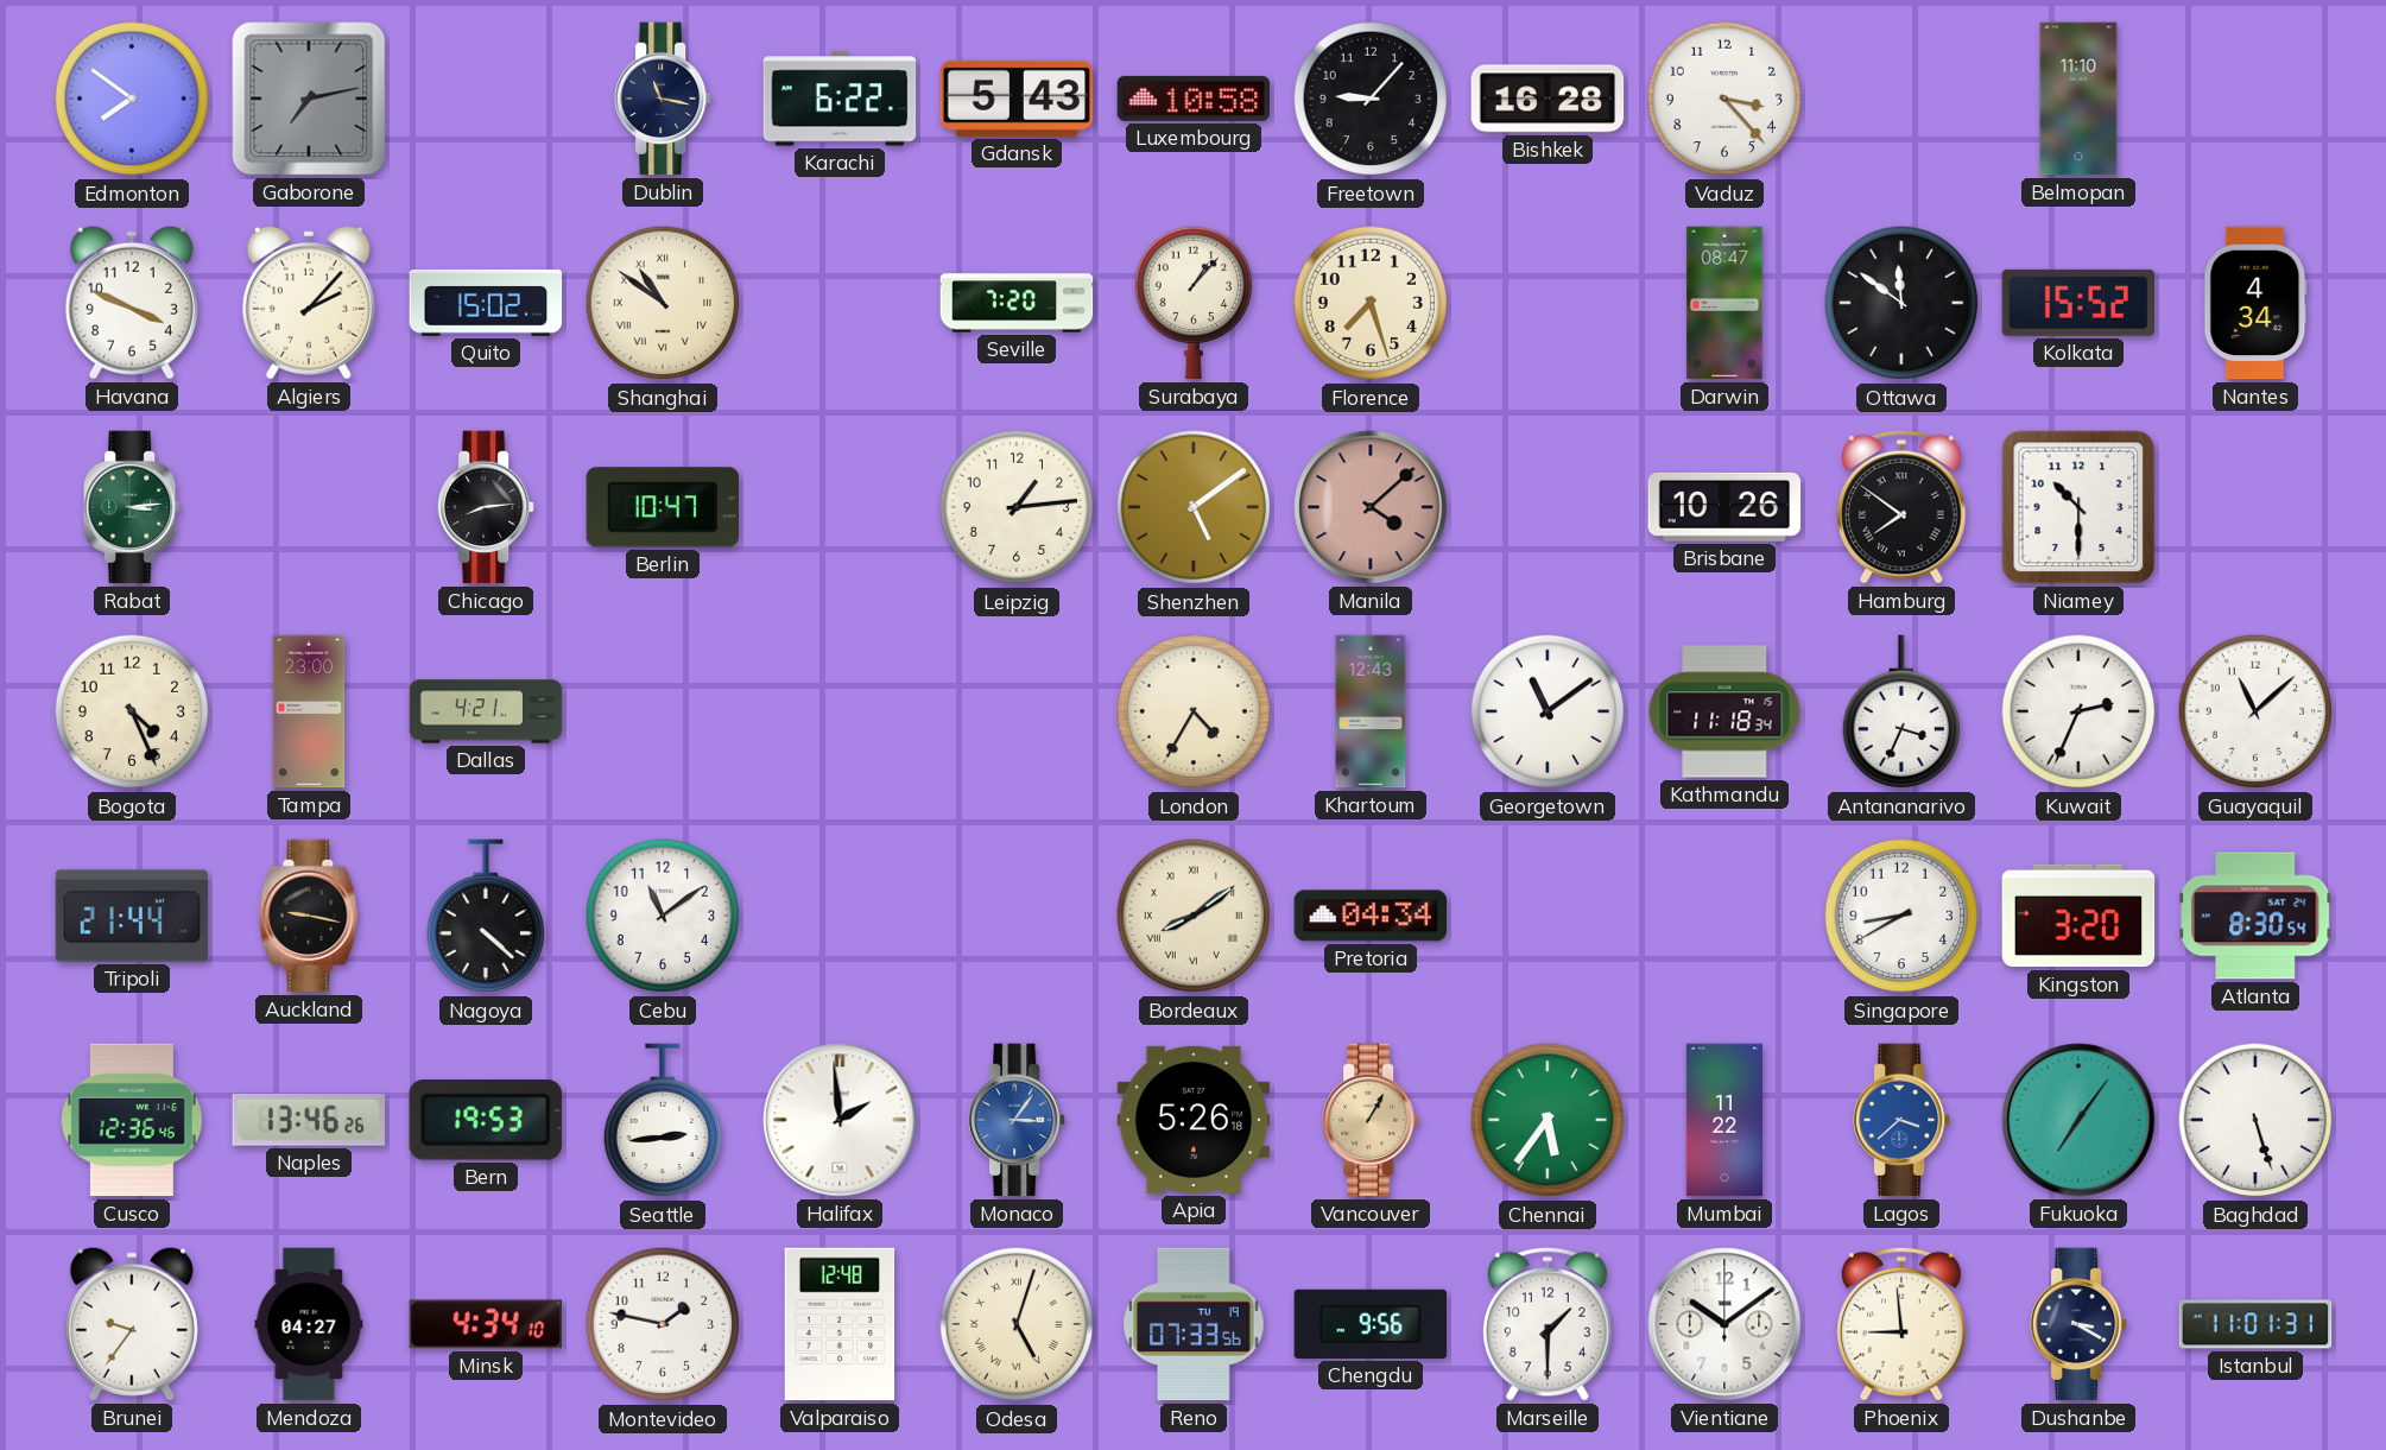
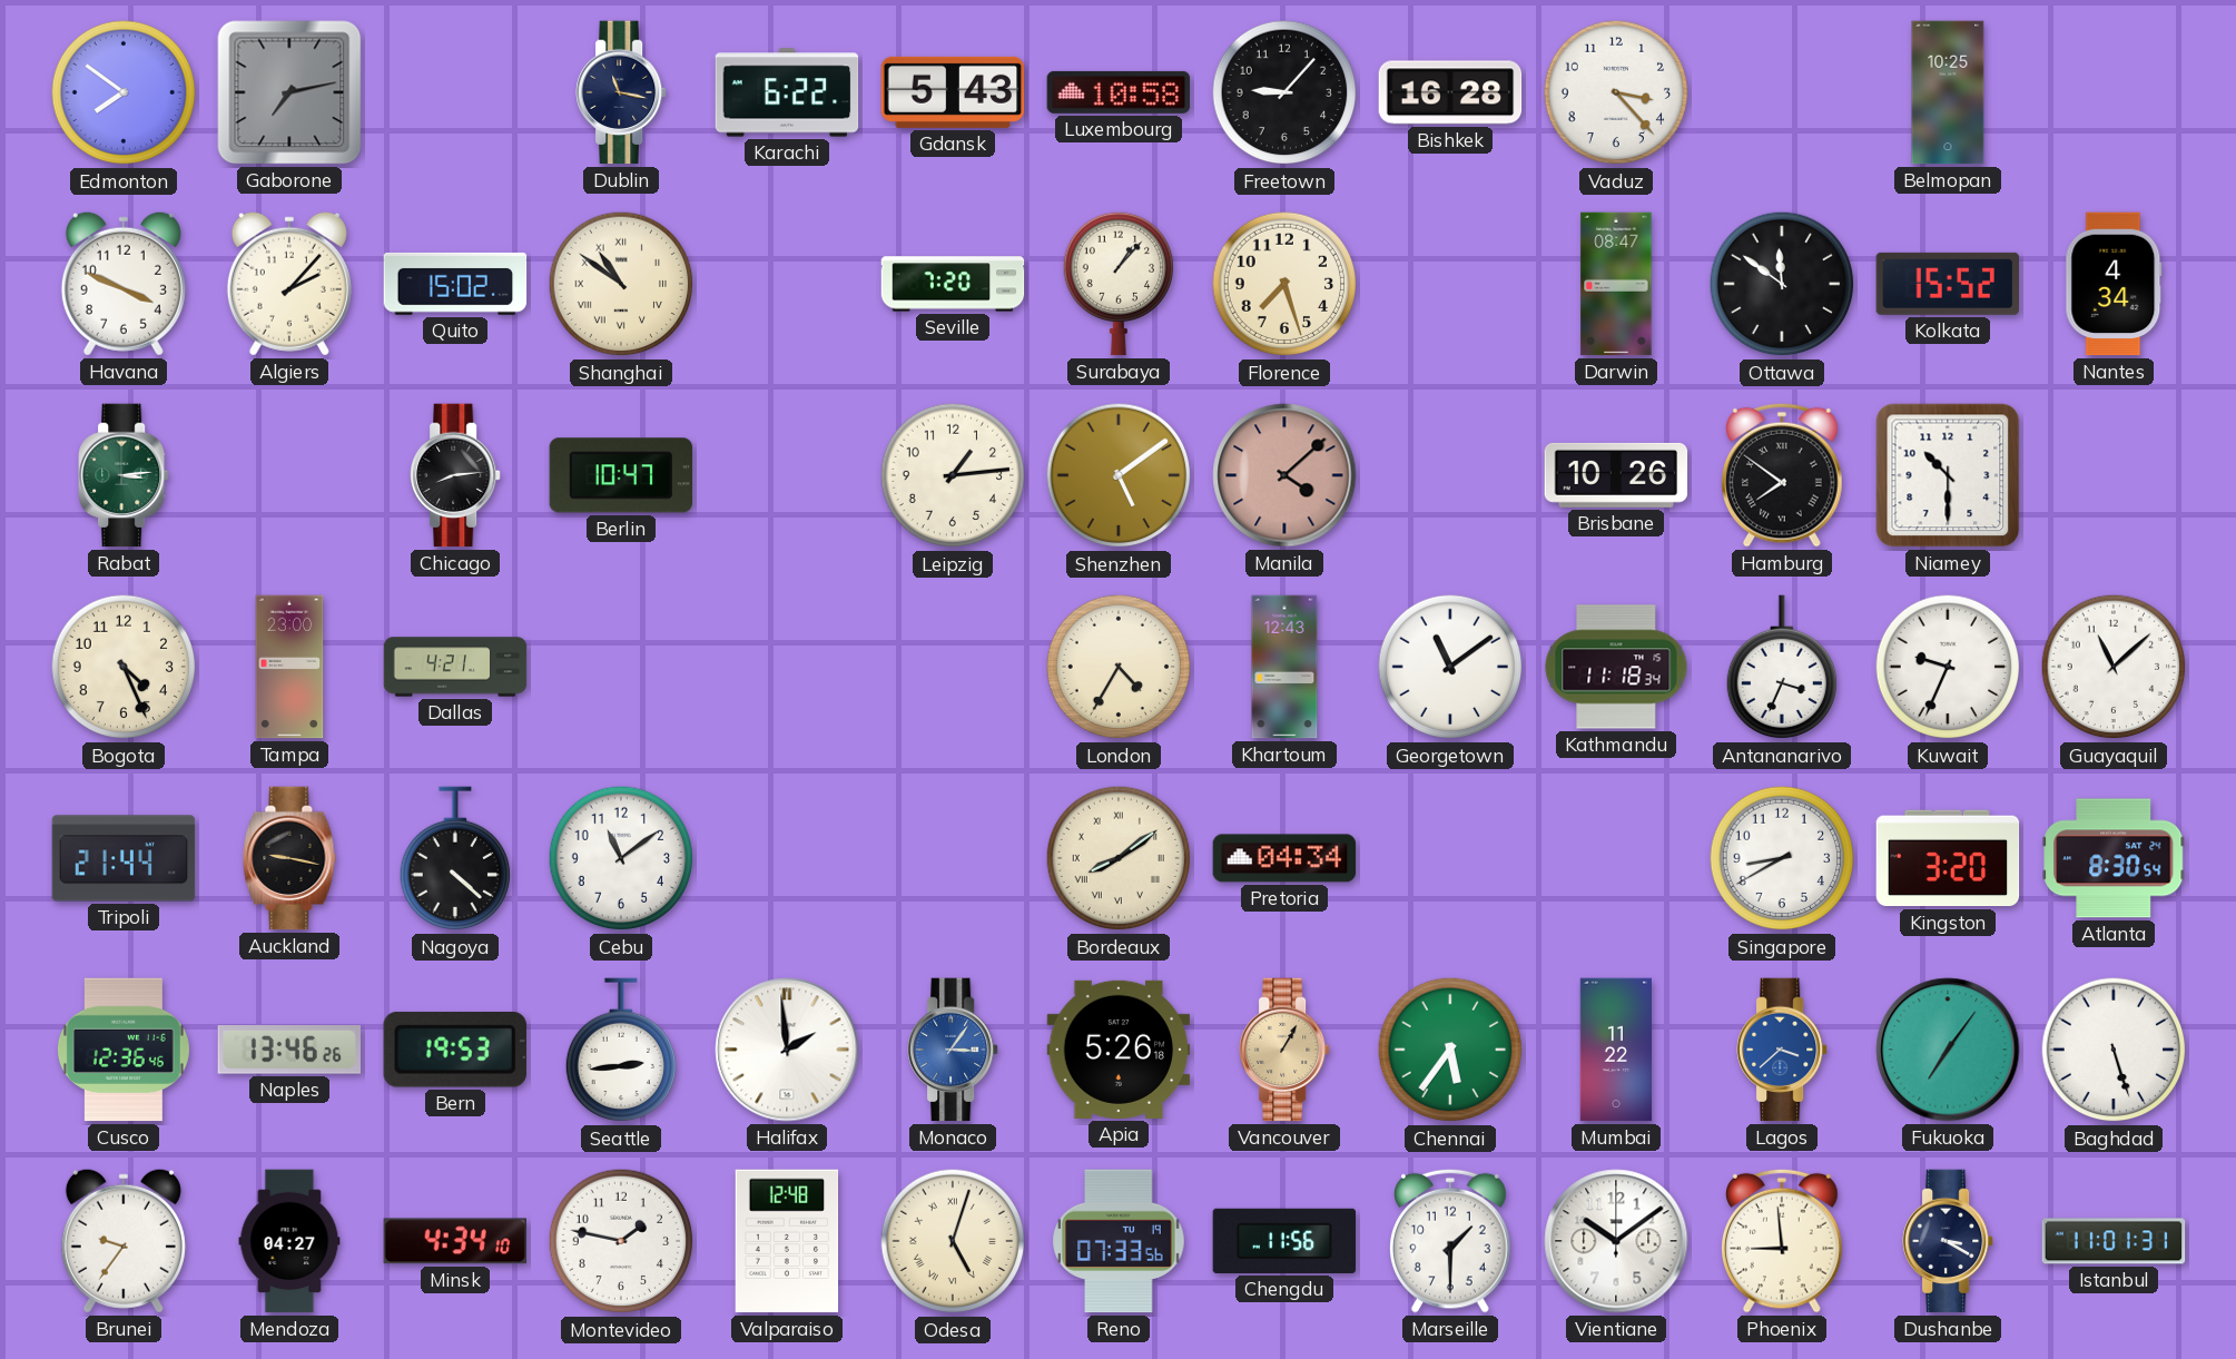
Belmopan: 11:10 -> 10:25
Kuwait: 2:34 -> 9:34
Chengdu: 9:56 -> 11:56
